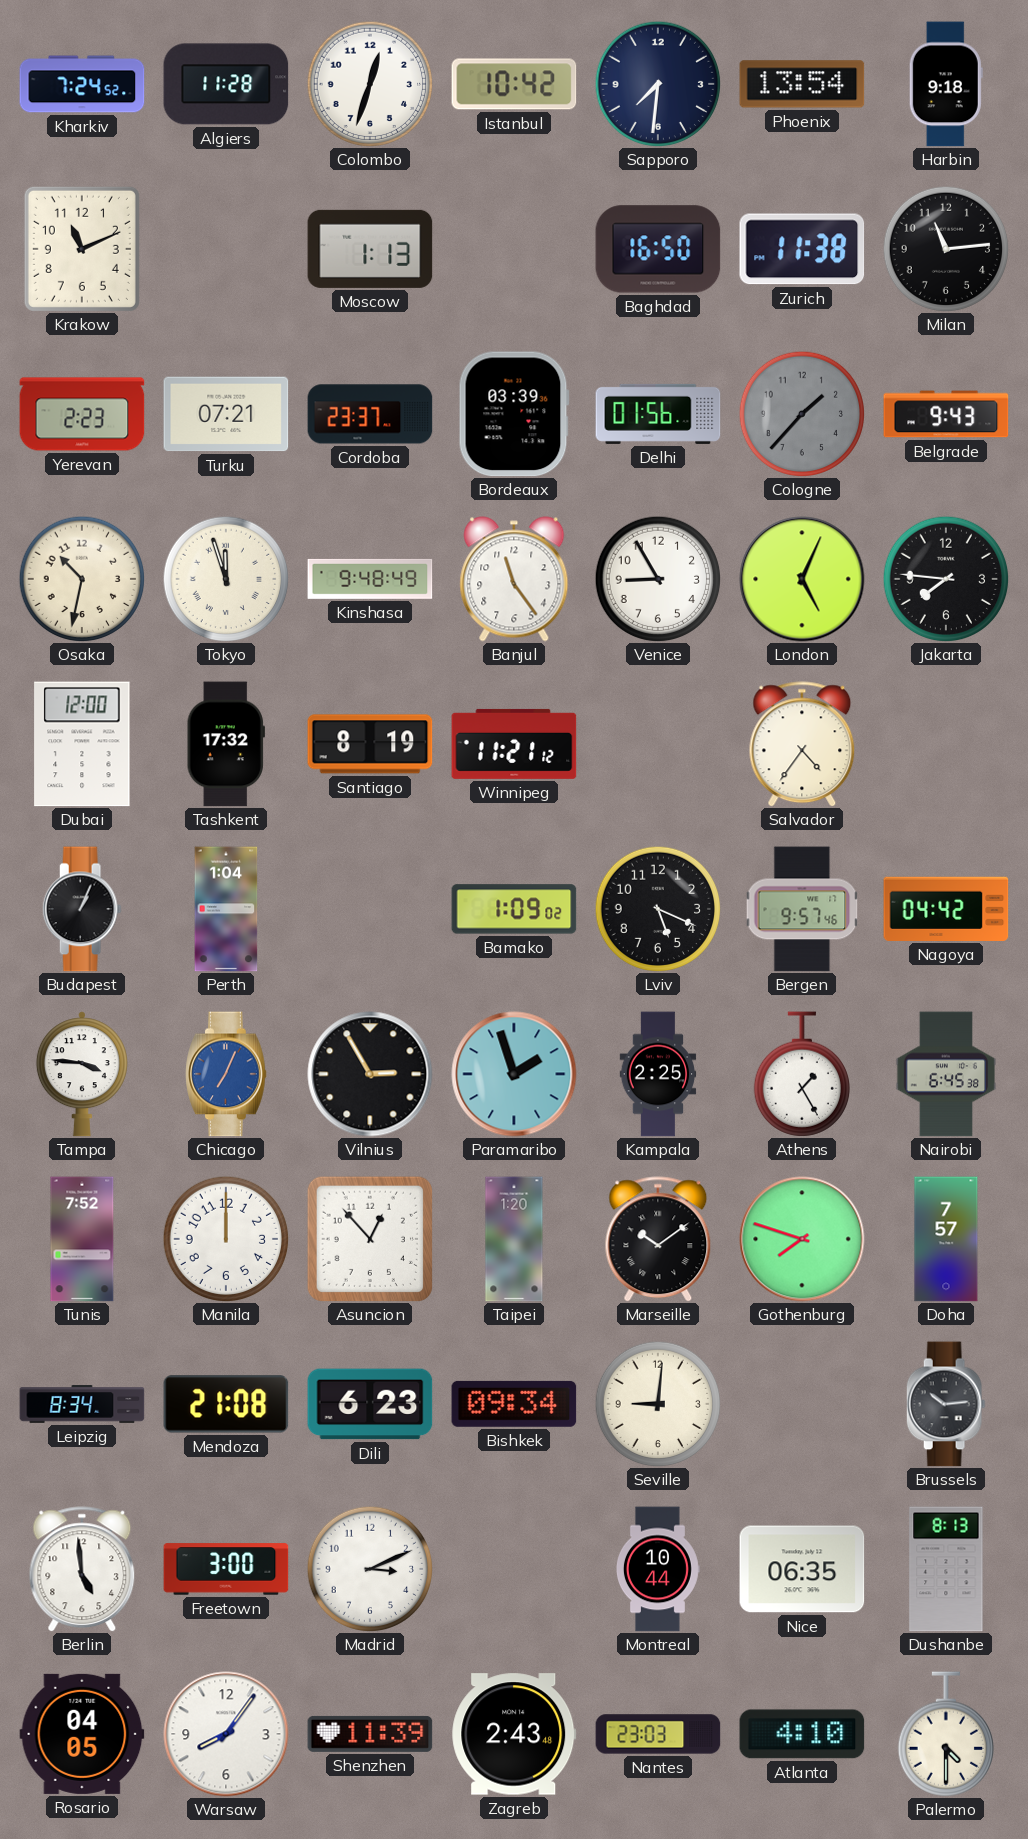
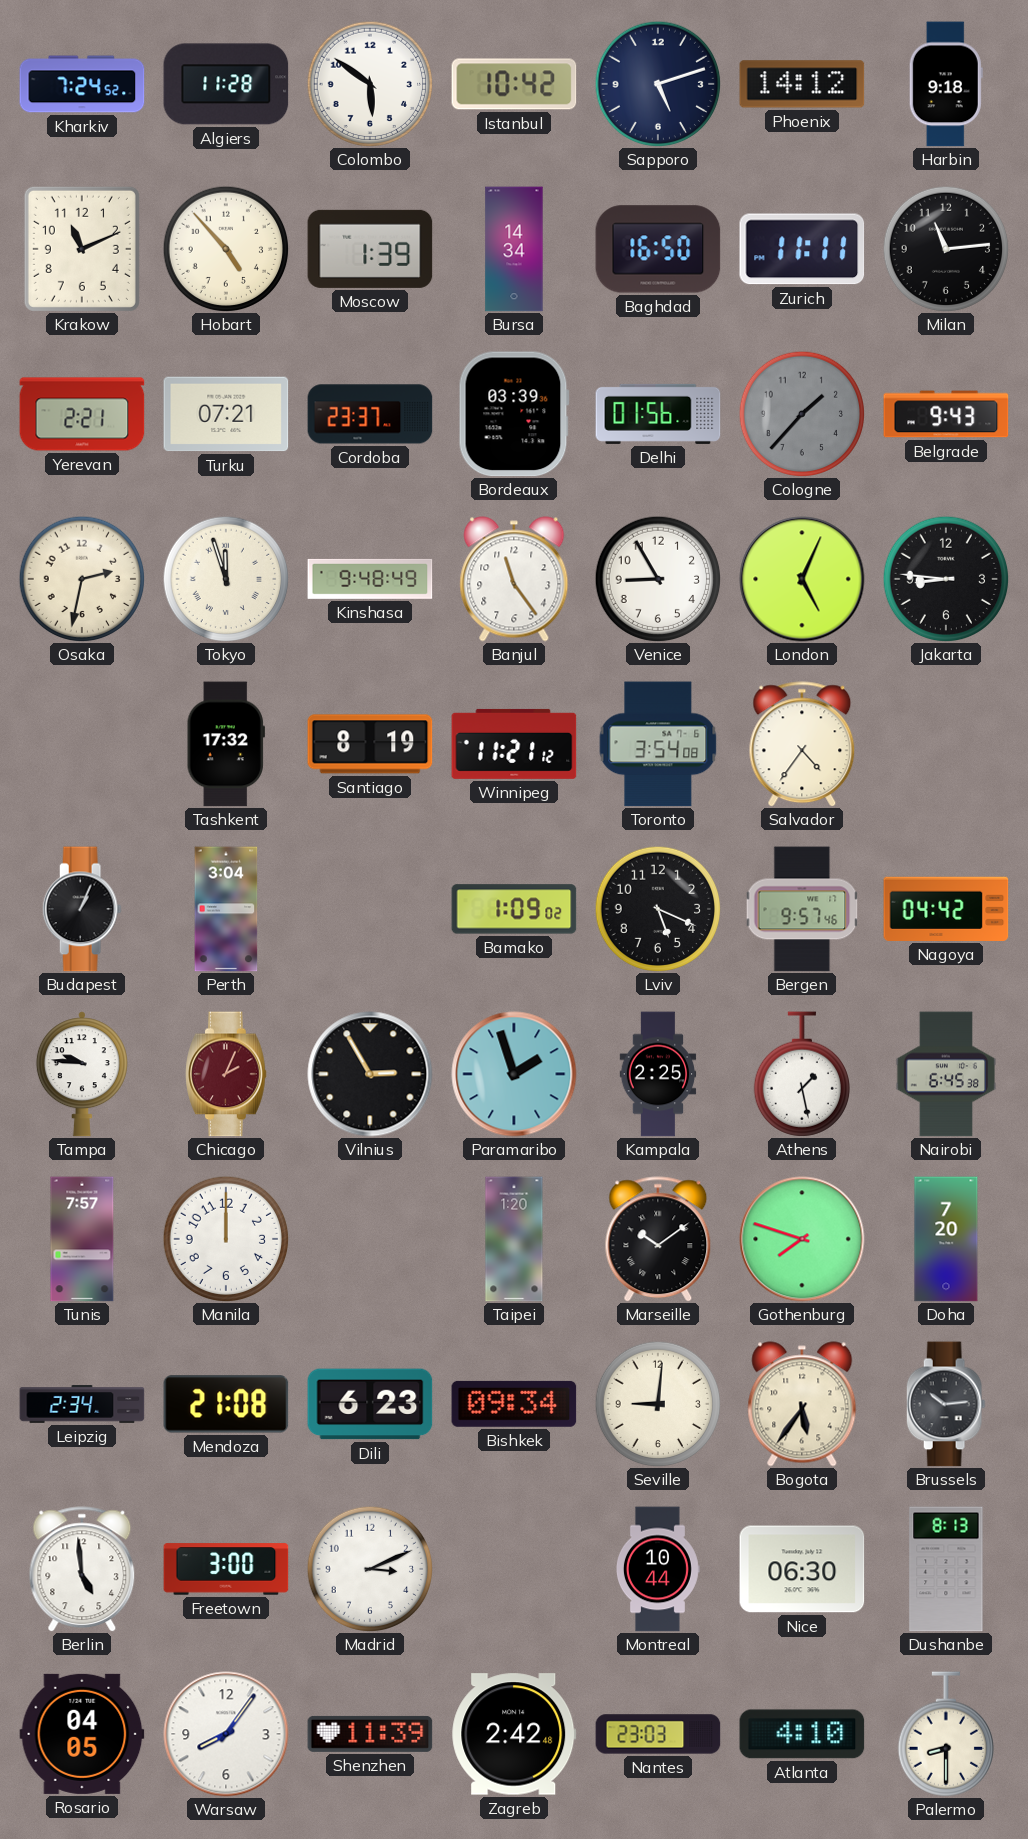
Colombo: 12:33 -> 5:51
Sapporo: 7:31 -> 5:12
Phoenix: 13:54 -> 14:12
Hobart: none -> 4:53
Moscow: 1:13 -> 1:39
Bursa: none -> 14:34
Zurich: 11:38 -> 11:11
Yerevan: 2:23 -> 2:21
Osaka: 10:32 -> 2:32
Jakarta: 7:46 -> 8:46
Dubai: 12:00 -> none
Toronto: none -> 3:54
Perth: 1:04 -> 3:04
Tampa: 3:46 -> 9:46
Chicago: 7:04 -> 2:04
Chicago dial: blue -> burgundy
Athens: 1:25 -> 1:28
Tunis: 7:52 -> 7:57
Asuncion: 12:53 -> none
Doha: 7:57 -> 7:20
Leipzig: 8:34 -> 2:34
Bogota: none -> 5:36
Nice: 06:35 -> 06:30
Zagreb: 2:43 -> 2:42
Palermo: 4:30 -> 8:30
